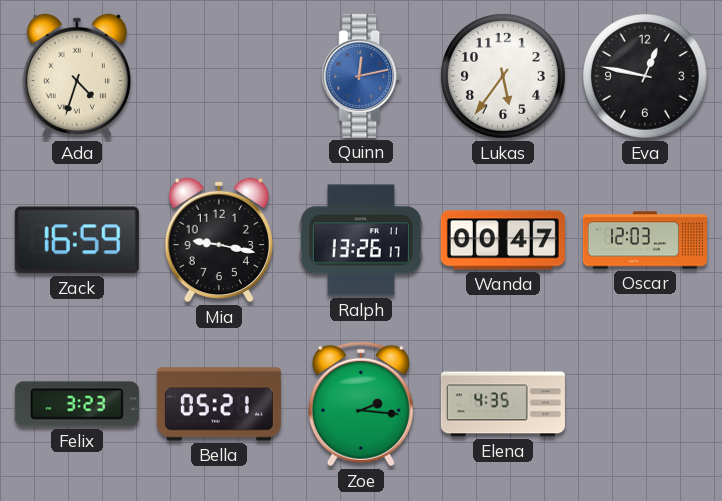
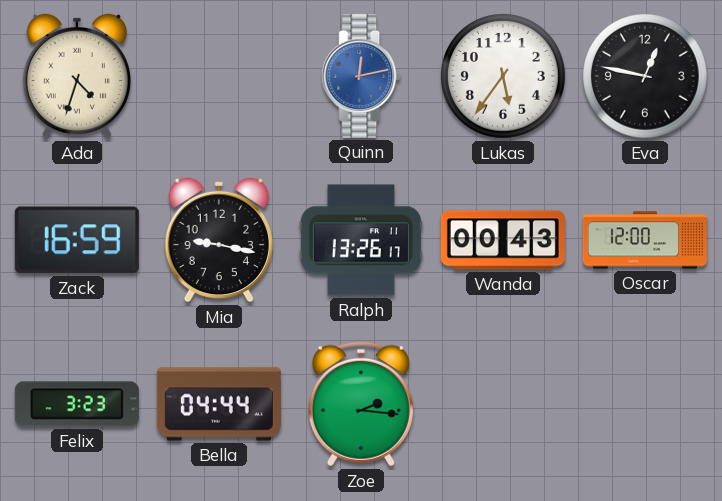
Wanda: 00:47 -> 00:43
Oscar: 12:03 -> 12:00
Bella: 05:21 -> 04:44
Elena: 4:35 -> none
